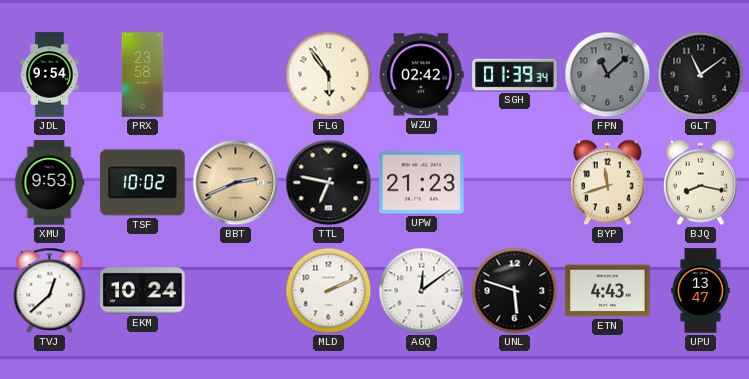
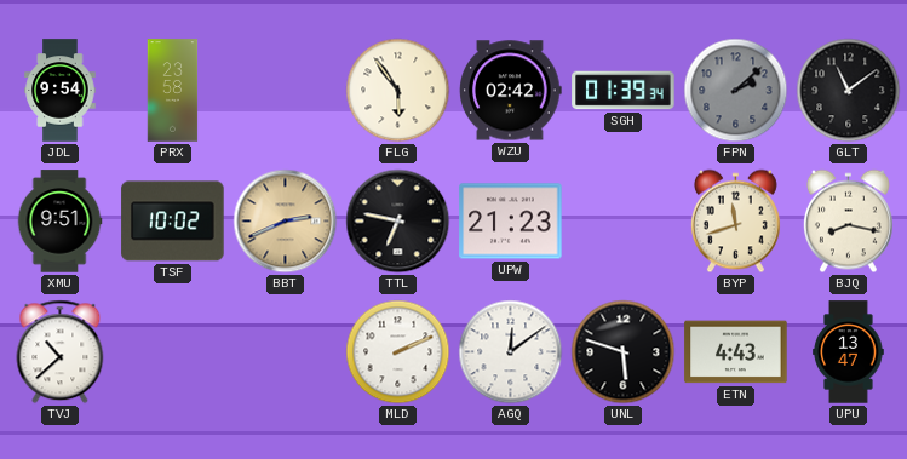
FPN: 11:08 -> 2:08
XMU: 9:53 -> 9:51
TVJ: 12:38 -> 10:38
EKM: 10:24 -> none
